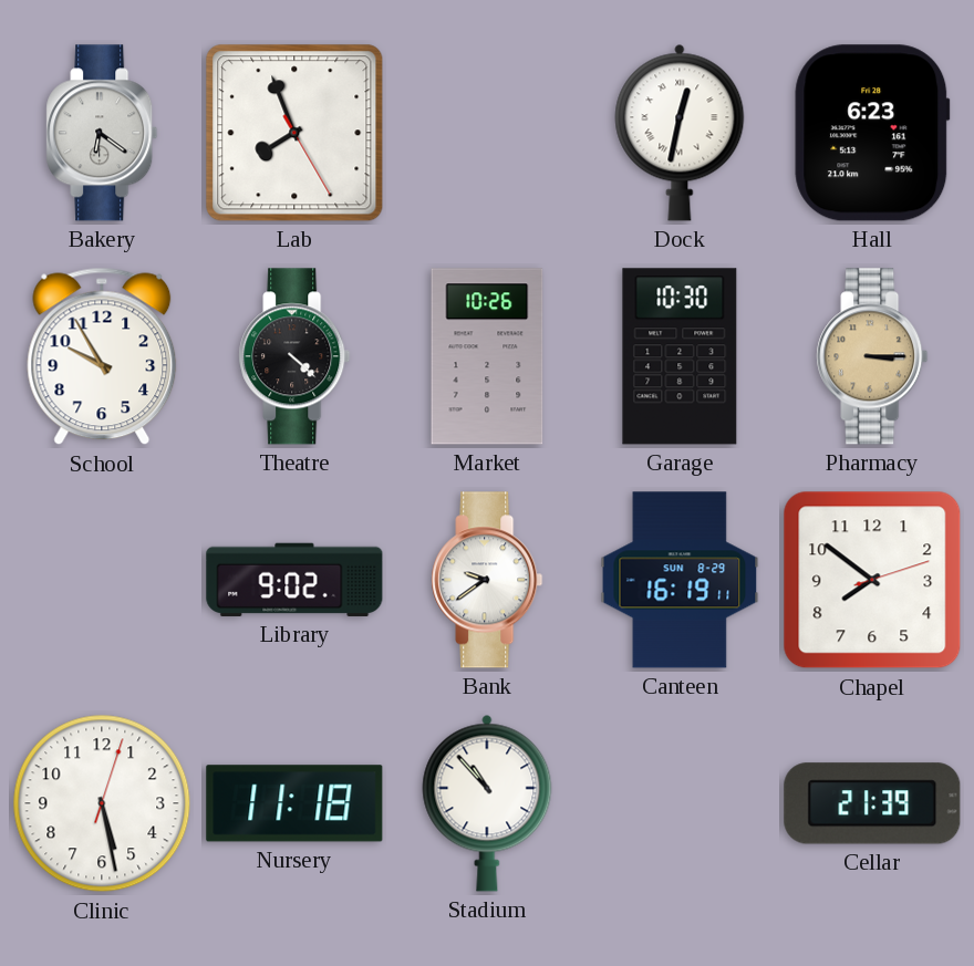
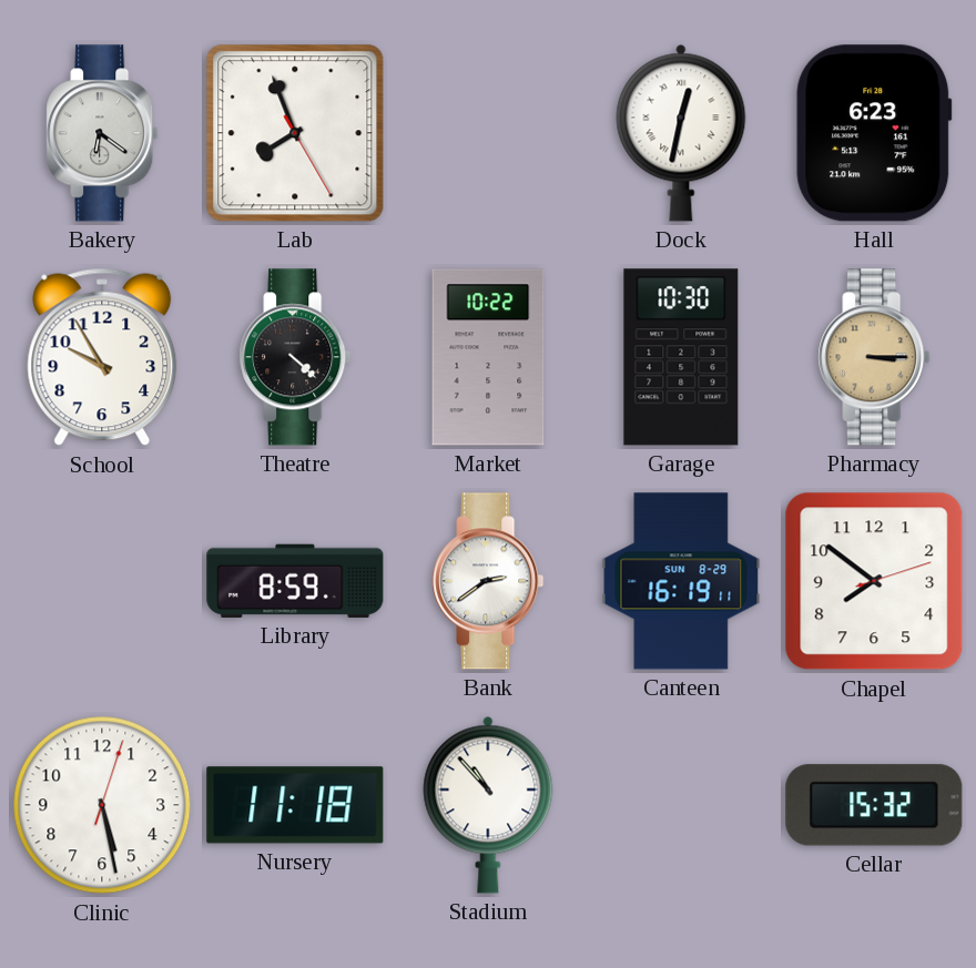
Market: 10:26 -> 10:22
Library: 9:02 -> 8:59
Bank: 9:39 -> 2:39
Cellar: 21:39 -> 15:32
